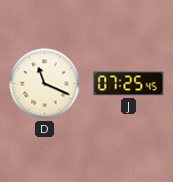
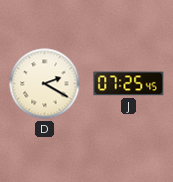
D: 11:19 -> 2:20
